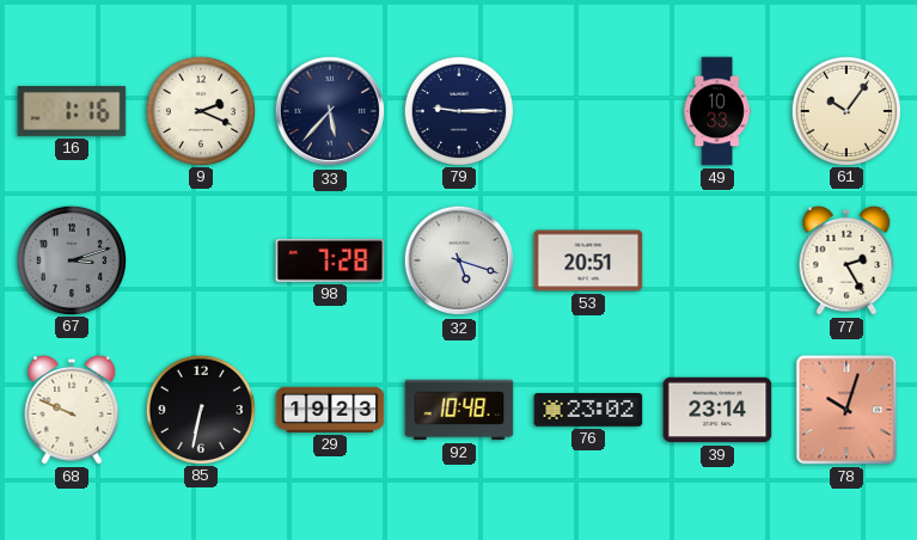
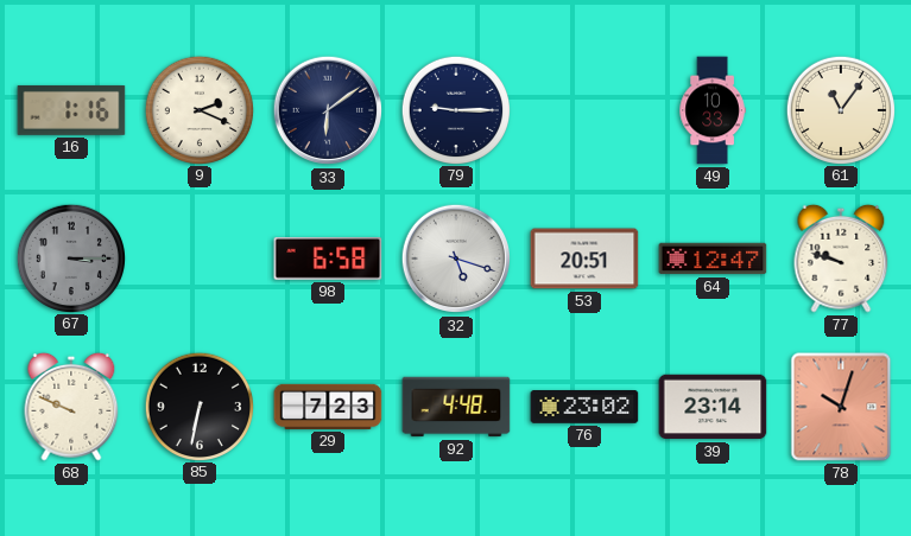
33: 5:37 -> 6:09
61: 10:06 -> 11:06
67: 3:12 -> 3:15
98: 7:28 -> 6:58
64: none -> 12:47
77: 2:25 -> 9:48
29: 19:23 -> 7:23
92: 10:48 -> 4:48
